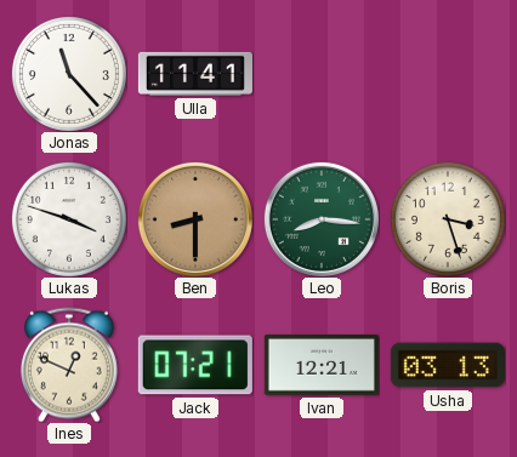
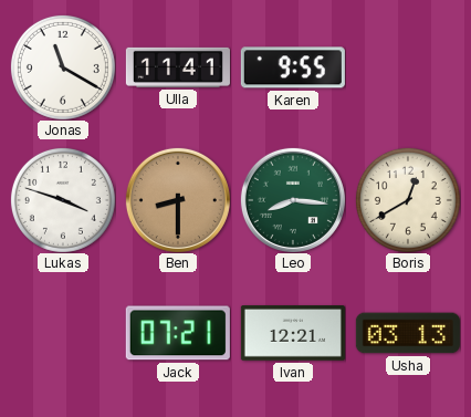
Jonas: 11:23 -> 11:20
Karen: none -> 9:55
Boris: 3:27 -> 12:40
Ines: 12:49 -> none
